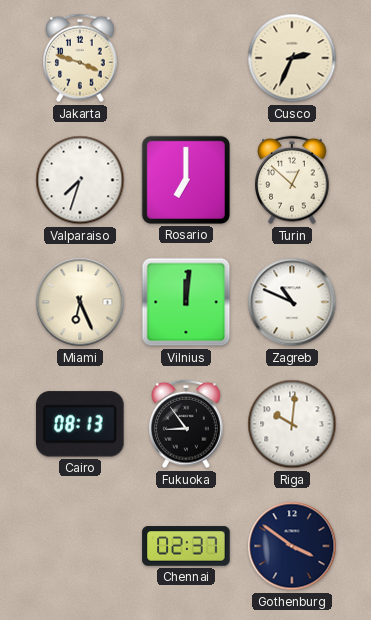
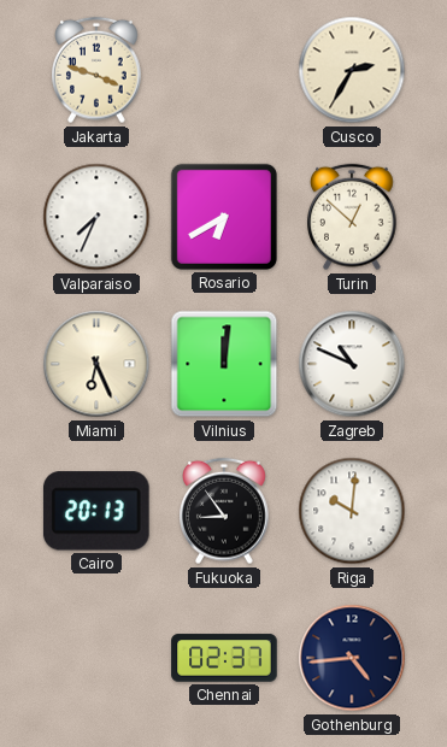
Cusco: 2:34 -> 2:35
Valparaiso: 7:33 -> 7:34
Rosario: 7:00 -> 6:40
Cairo: 08:13 -> 20:13
Gothenburg: 3:51 -> 4:44
